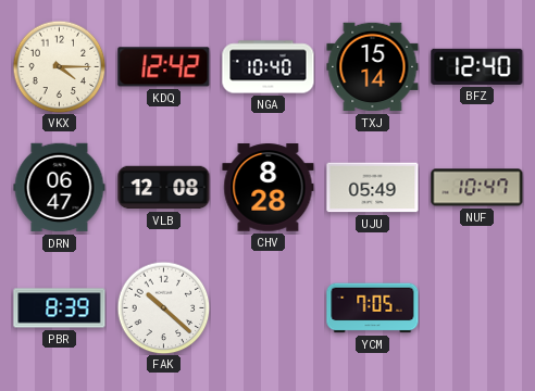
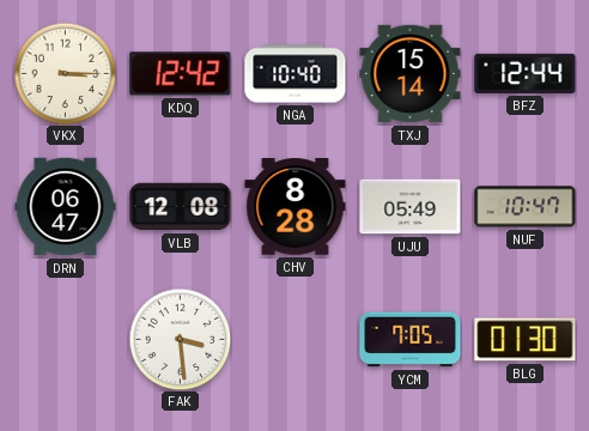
VKX: 4:15 -> 3:15
BFZ: 12:40 -> 12:44
PBR: 8:39 -> none
FAK: 10:22 -> 3:29
BLG: none -> 01:30
